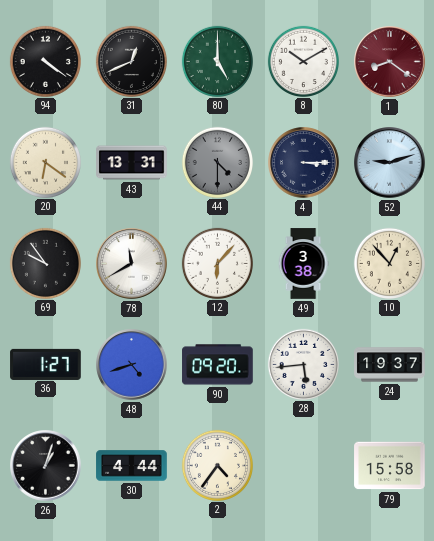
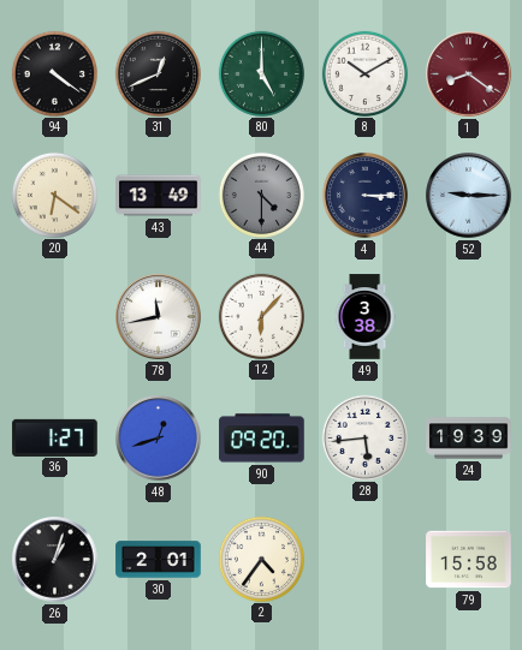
43: 13:31 -> 13:49
52: 9:12 -> 9:15
69: 9:54 -> none
78: 11:40 -> 11:43
10: 12:53 -> none
48: 4:42 -> 12:42
24: 19:37 -> 19:39
30: 4:44 -> 2:01
